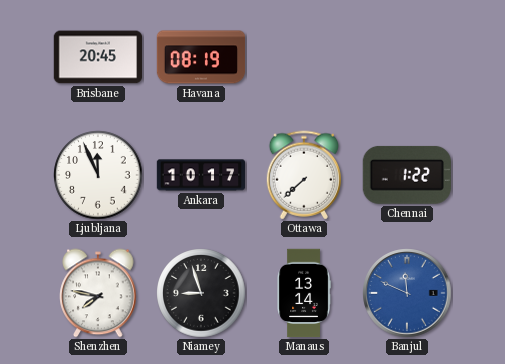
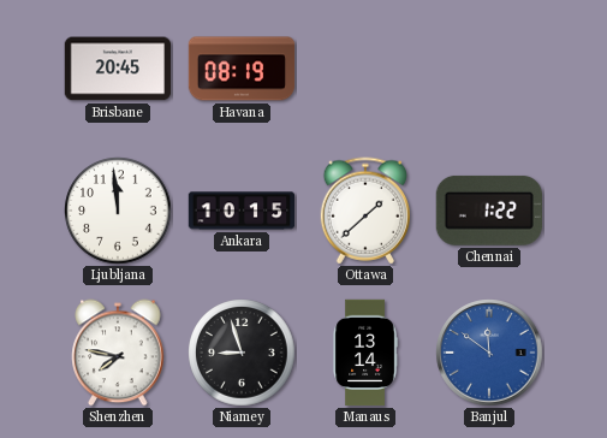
Ljubljana: 11:56 -> 11:59
Ankara: 10:17 -> 10:15
Ottawa: 7:38 -> 1:38
Banjul: 11:49 -> 11:51
